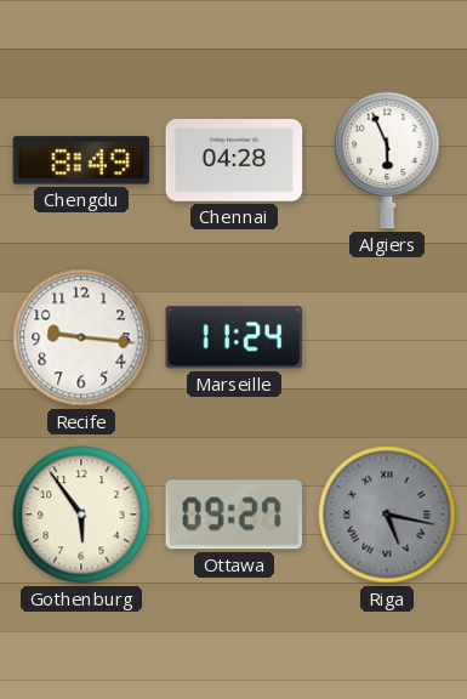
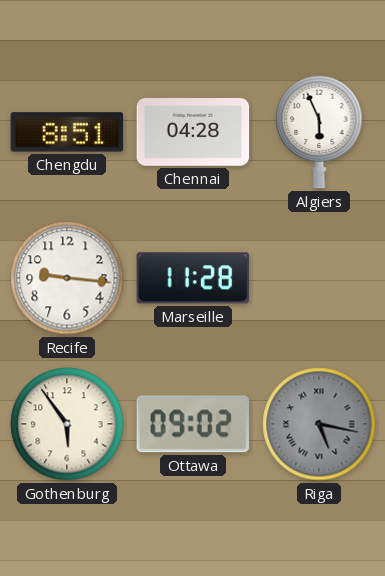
Chengdu: 8:49 -> 8:51
Marseille: 11:24 -> 11:28
Ottawa: 09:27 -> 09:02
